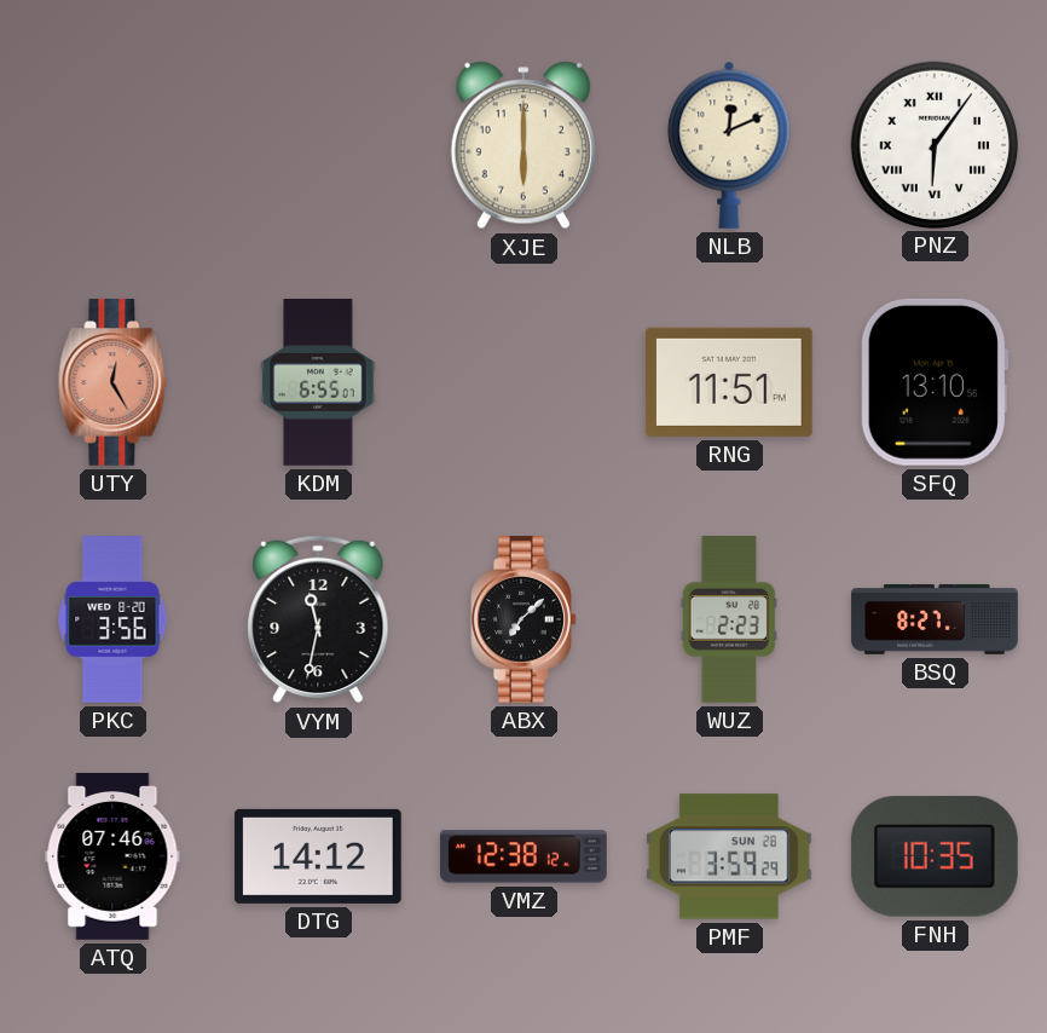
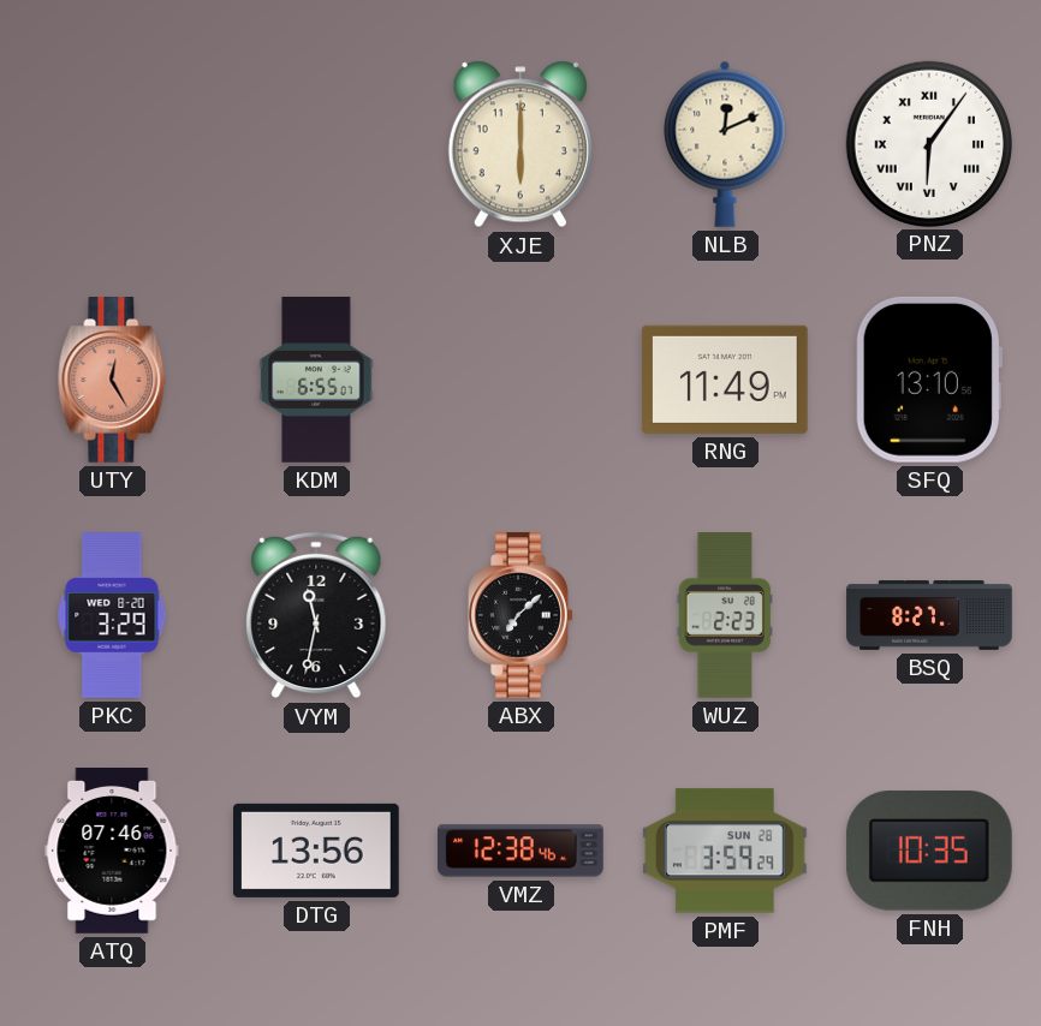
RNG: 11:51 -> 11:49
PKC: 3:56 -> 3:29
DTG: 14:12 -> 13:56
VMZ: 12:38:12 -> 12:38:46
